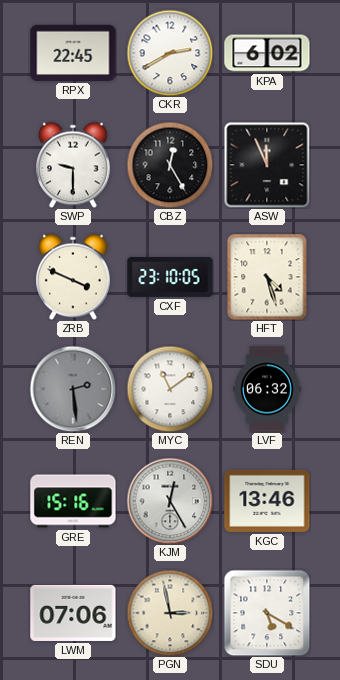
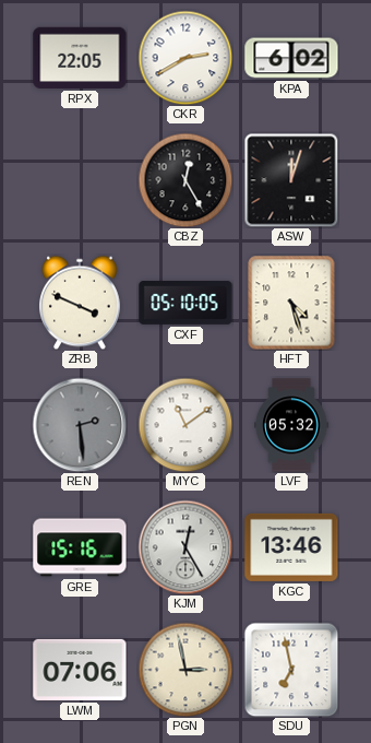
RPX: 22:45 -> 22:05
SWP: 9:30 -> none
ASW: 11:56 -> 12:03
CXF: 23:10 -> 05:10
LVF: 06:32 -> 05:32
SDU: 5:20 -> 6:58
